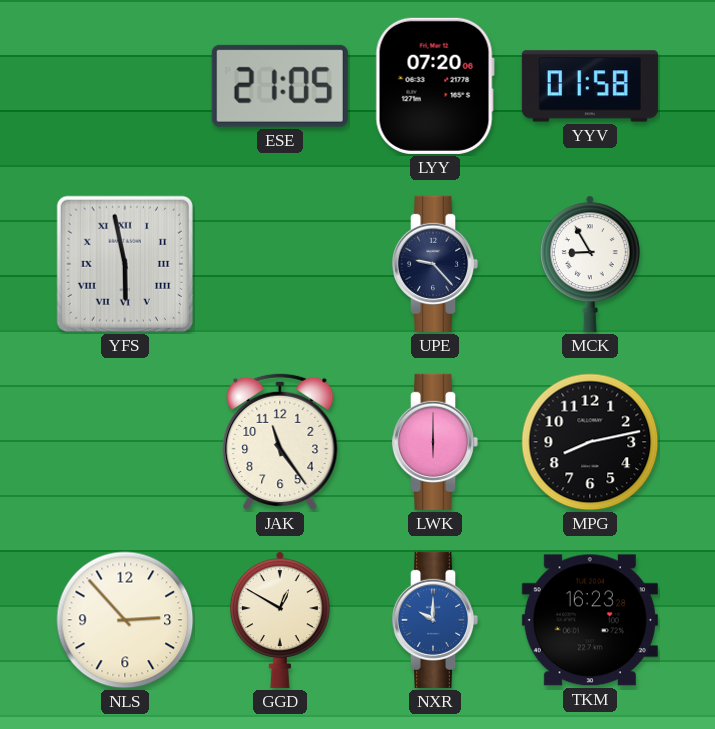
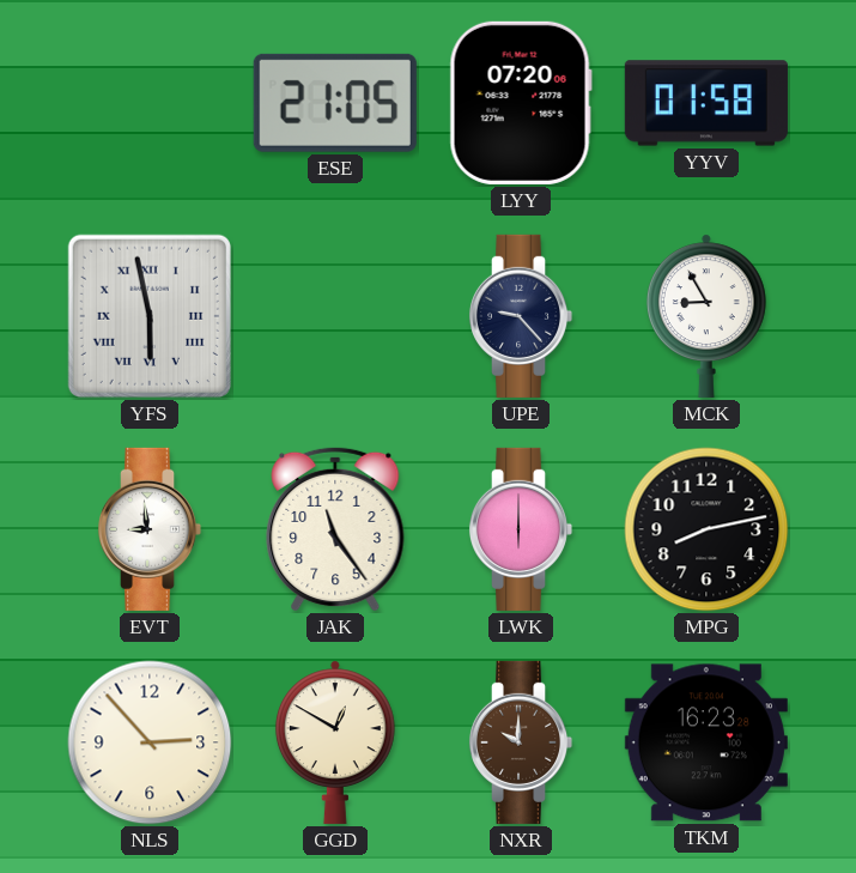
EVT: none -> 8:59
NXR dial: blue -> brown
